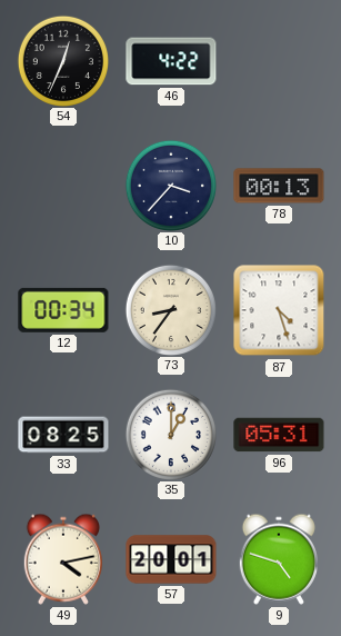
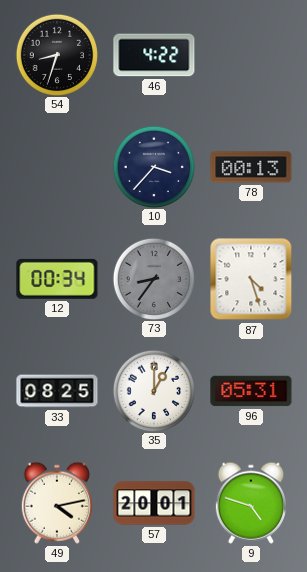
54: 12:34 -> 8:33
73 dial: cream -> grey
